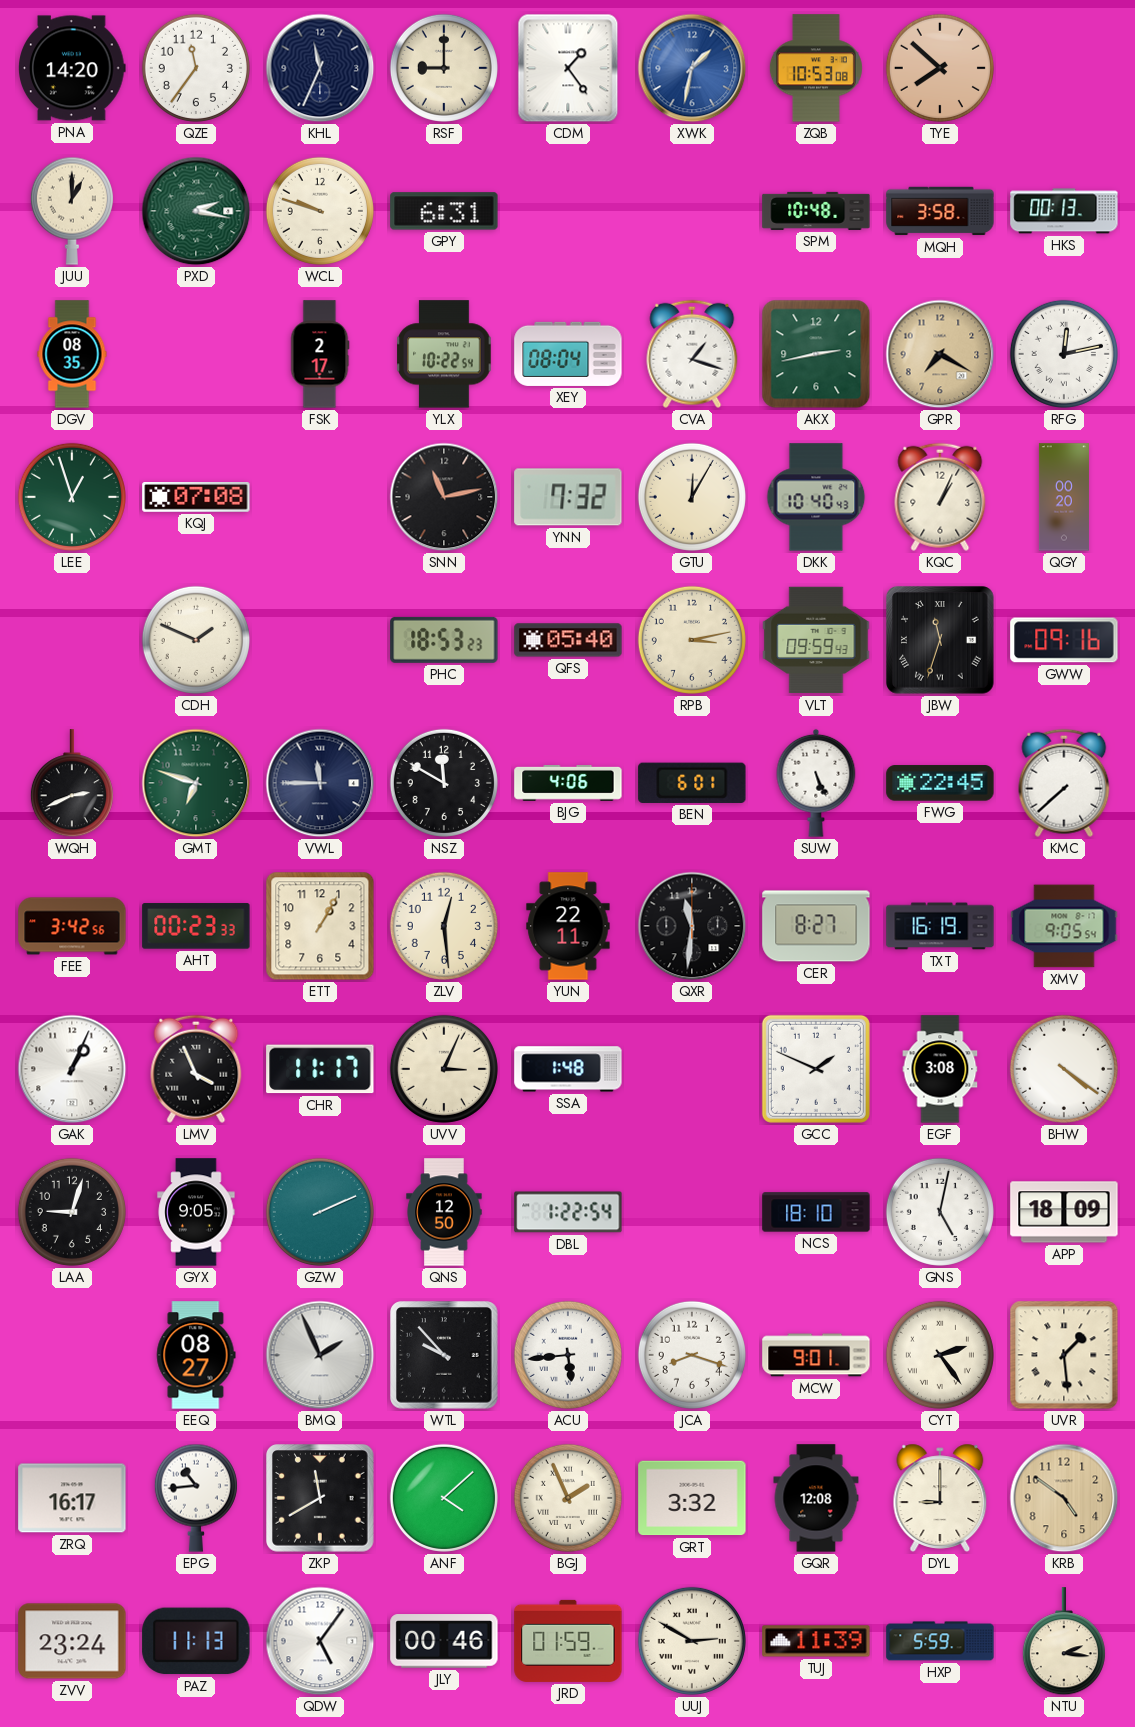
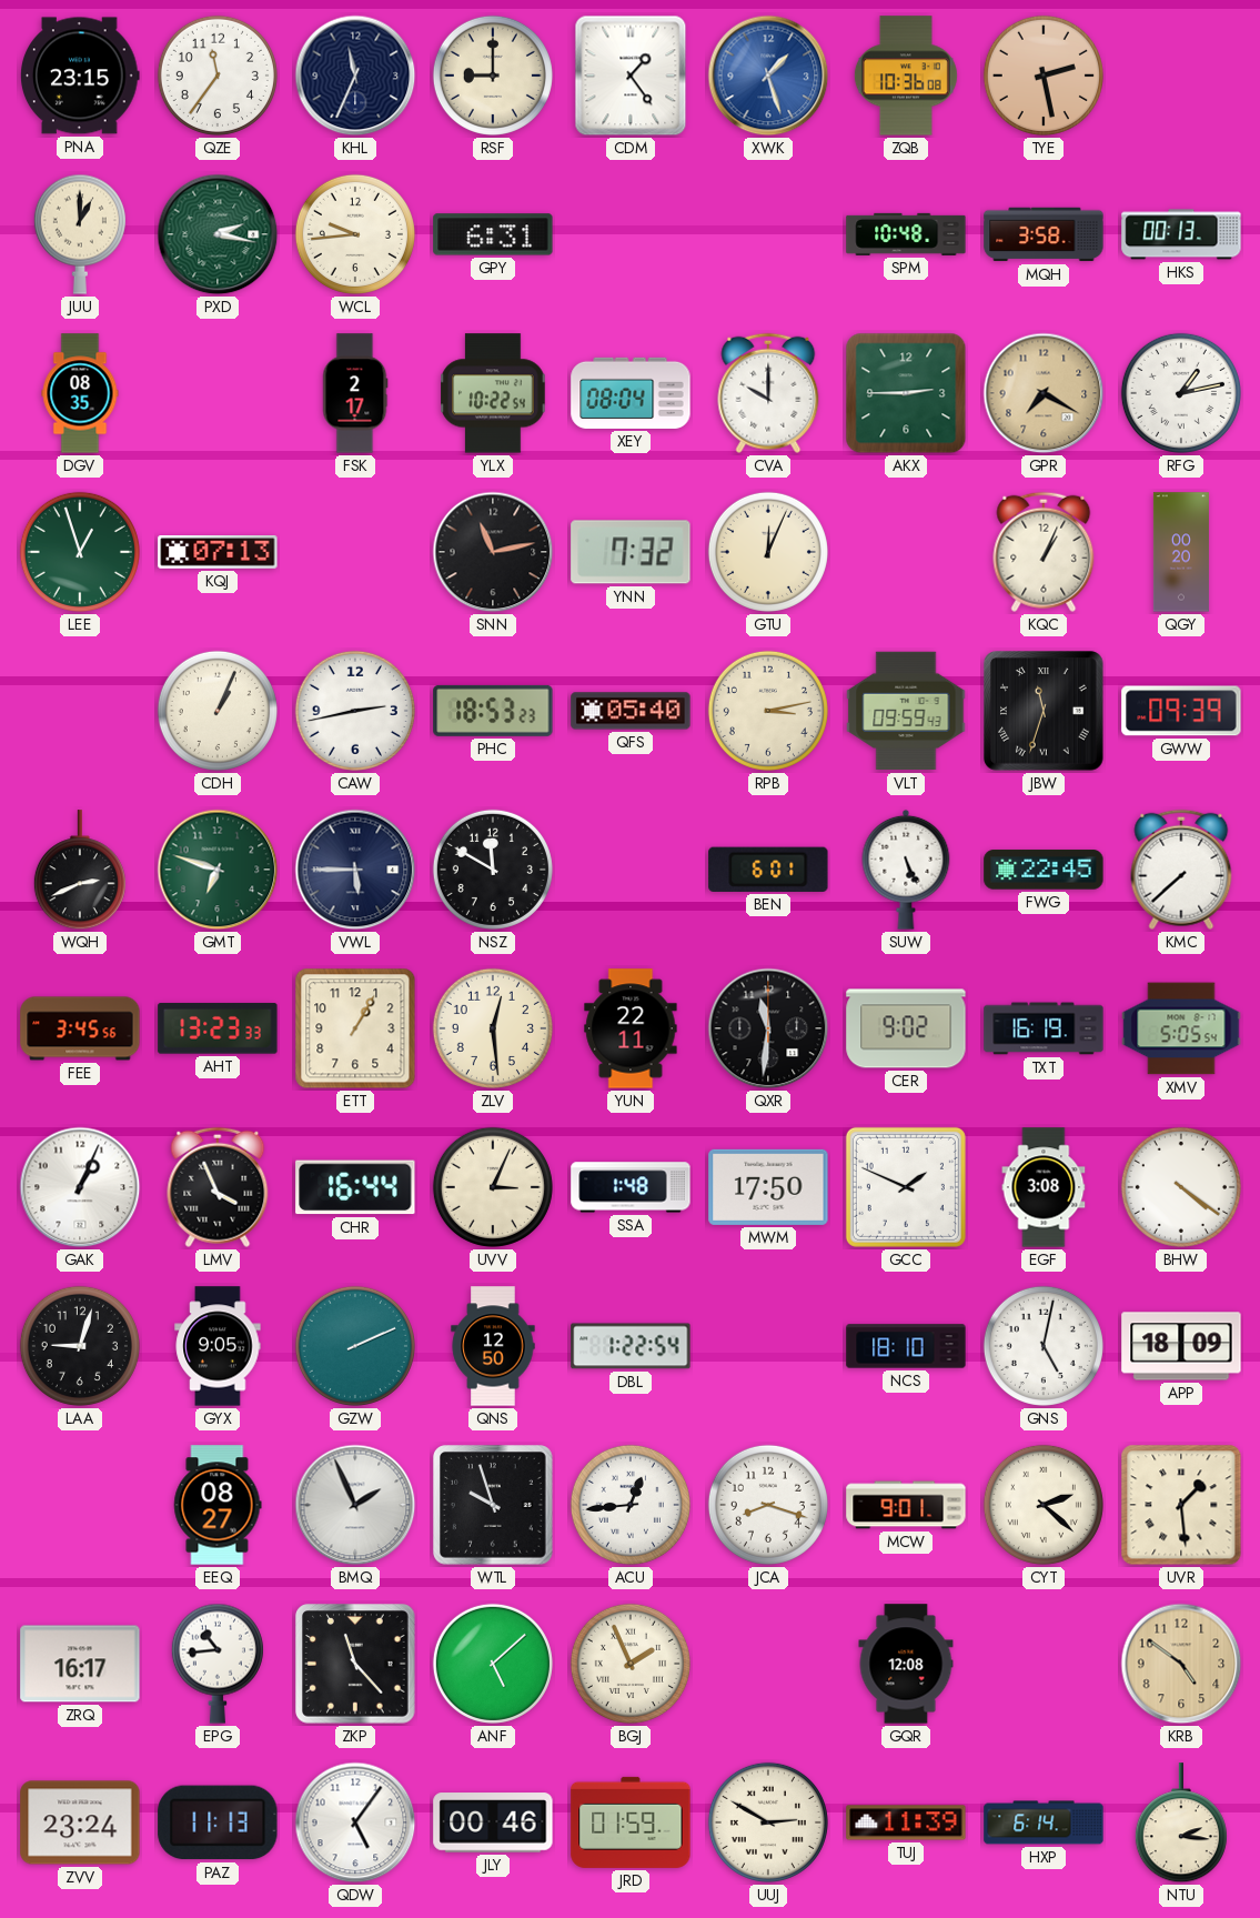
PNA: 14:20 -> 23:15
XWK: 1:32 -> 1:27
ZQB: 10:53 -> 10:36
TYE: 7:52 -> 2:28
WCL: 9:48 -> 9:44
CVA: 1:18 -> 10:00
AKX: 2:43 -> 2:45
RFG: 12:13 -> 1:13
KQJ: 07:08 -> 07:13
GTU: 12:05 -> 12:04
DKK: 10:40 -> none
CDH: 1:49 -> 1:04
CAW: none -> 2:43
GWW: 09:16 -> 09:39
VWL: 11:45 -> 5:45
BJG: 4:06 -> none
FEE: 3:42 -> 3:45
AHT: 00:23 -> 13:23
CER: 8:27 -> 9:02
XMV: 9:05 -> 5:05
CHR: 11:17 -> 16:44
MWM: none -> 17:50
WTL: 9:53 -> 9:57
ACU: 5:44 -> 12:44
CYT: 2:24 -> 2:22
ZKP: 11:40 -> 11:23
ANF: 4:08 -> 5:08
GRT: 3:32 -> none
DYL: 9:00 -> none
HXP: 5:59 -> 6:14
